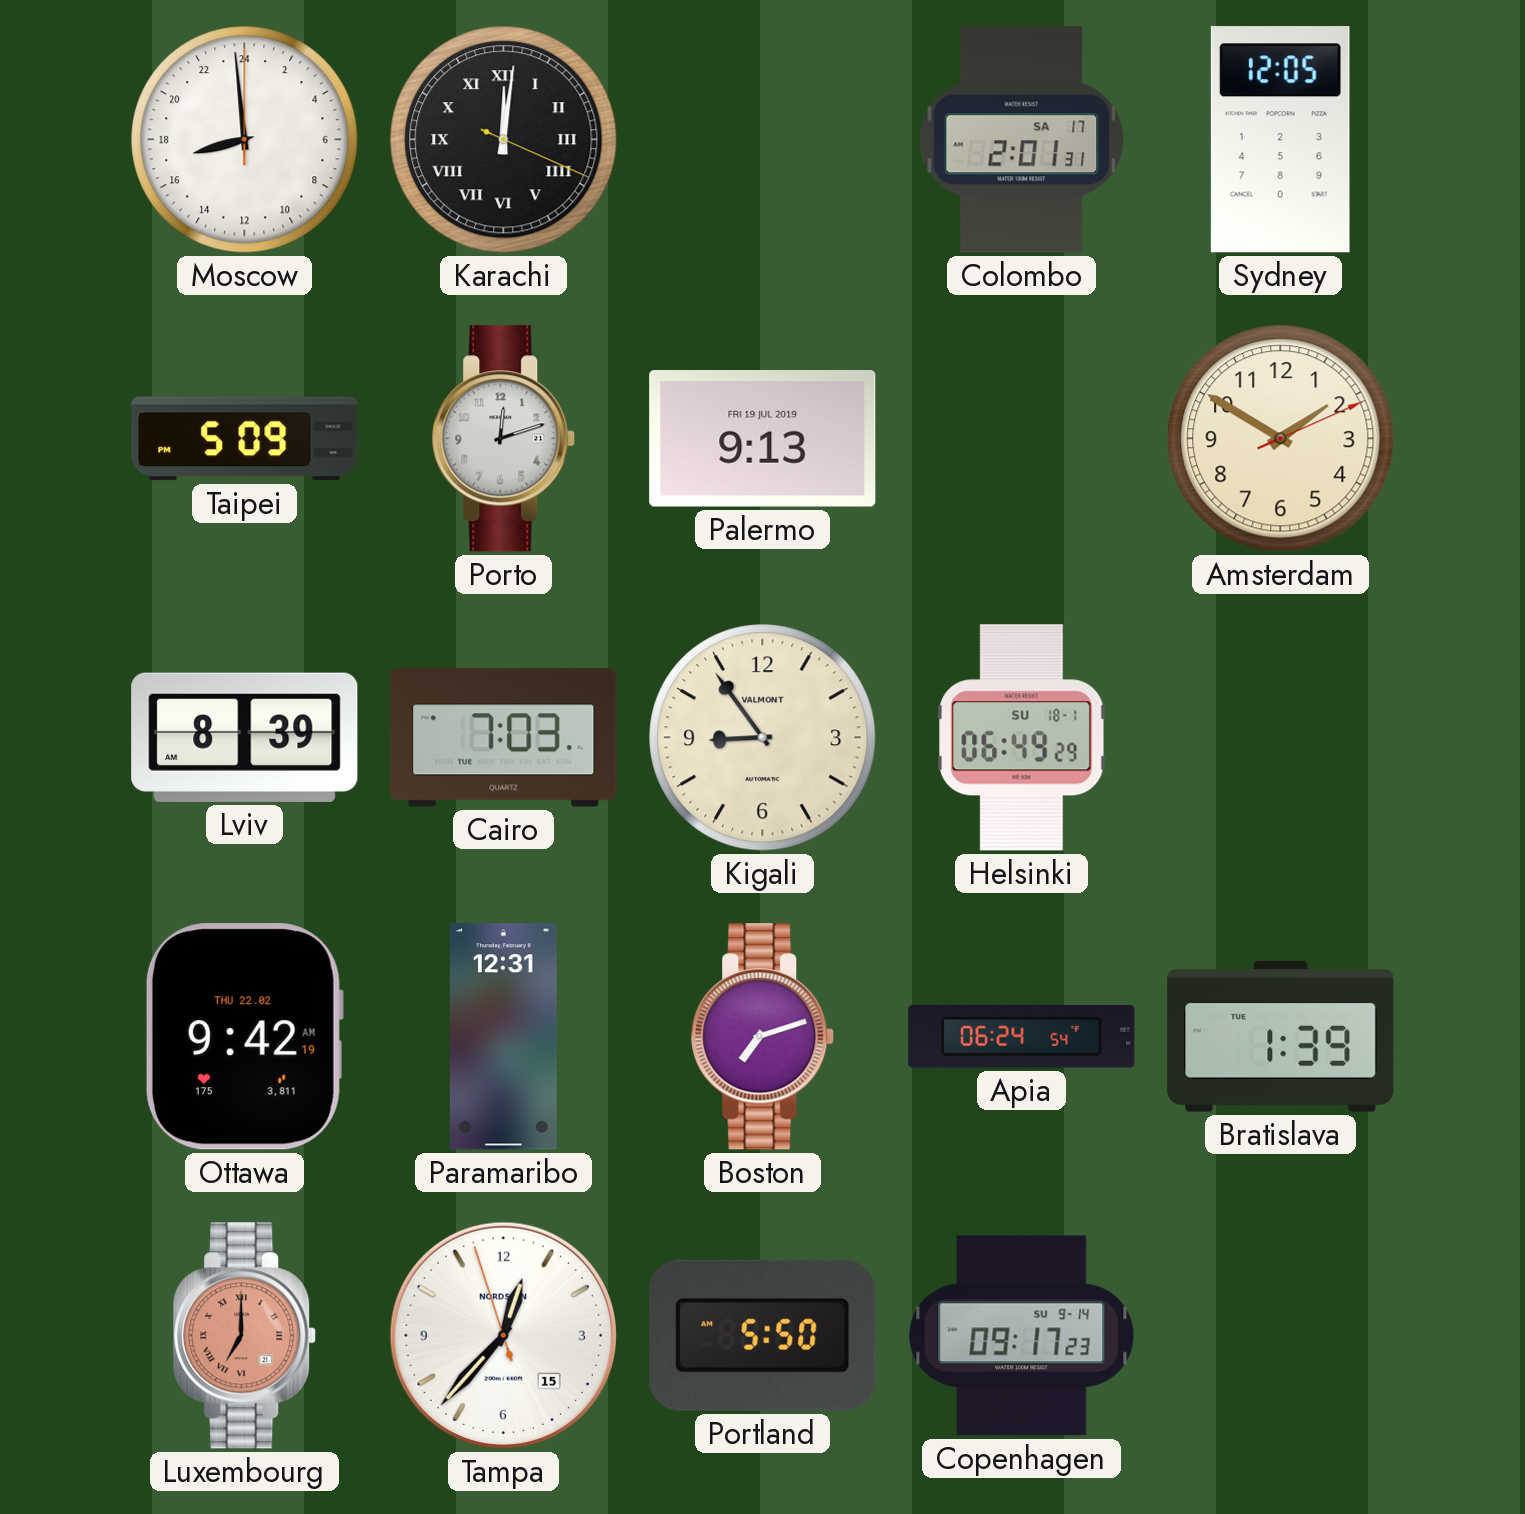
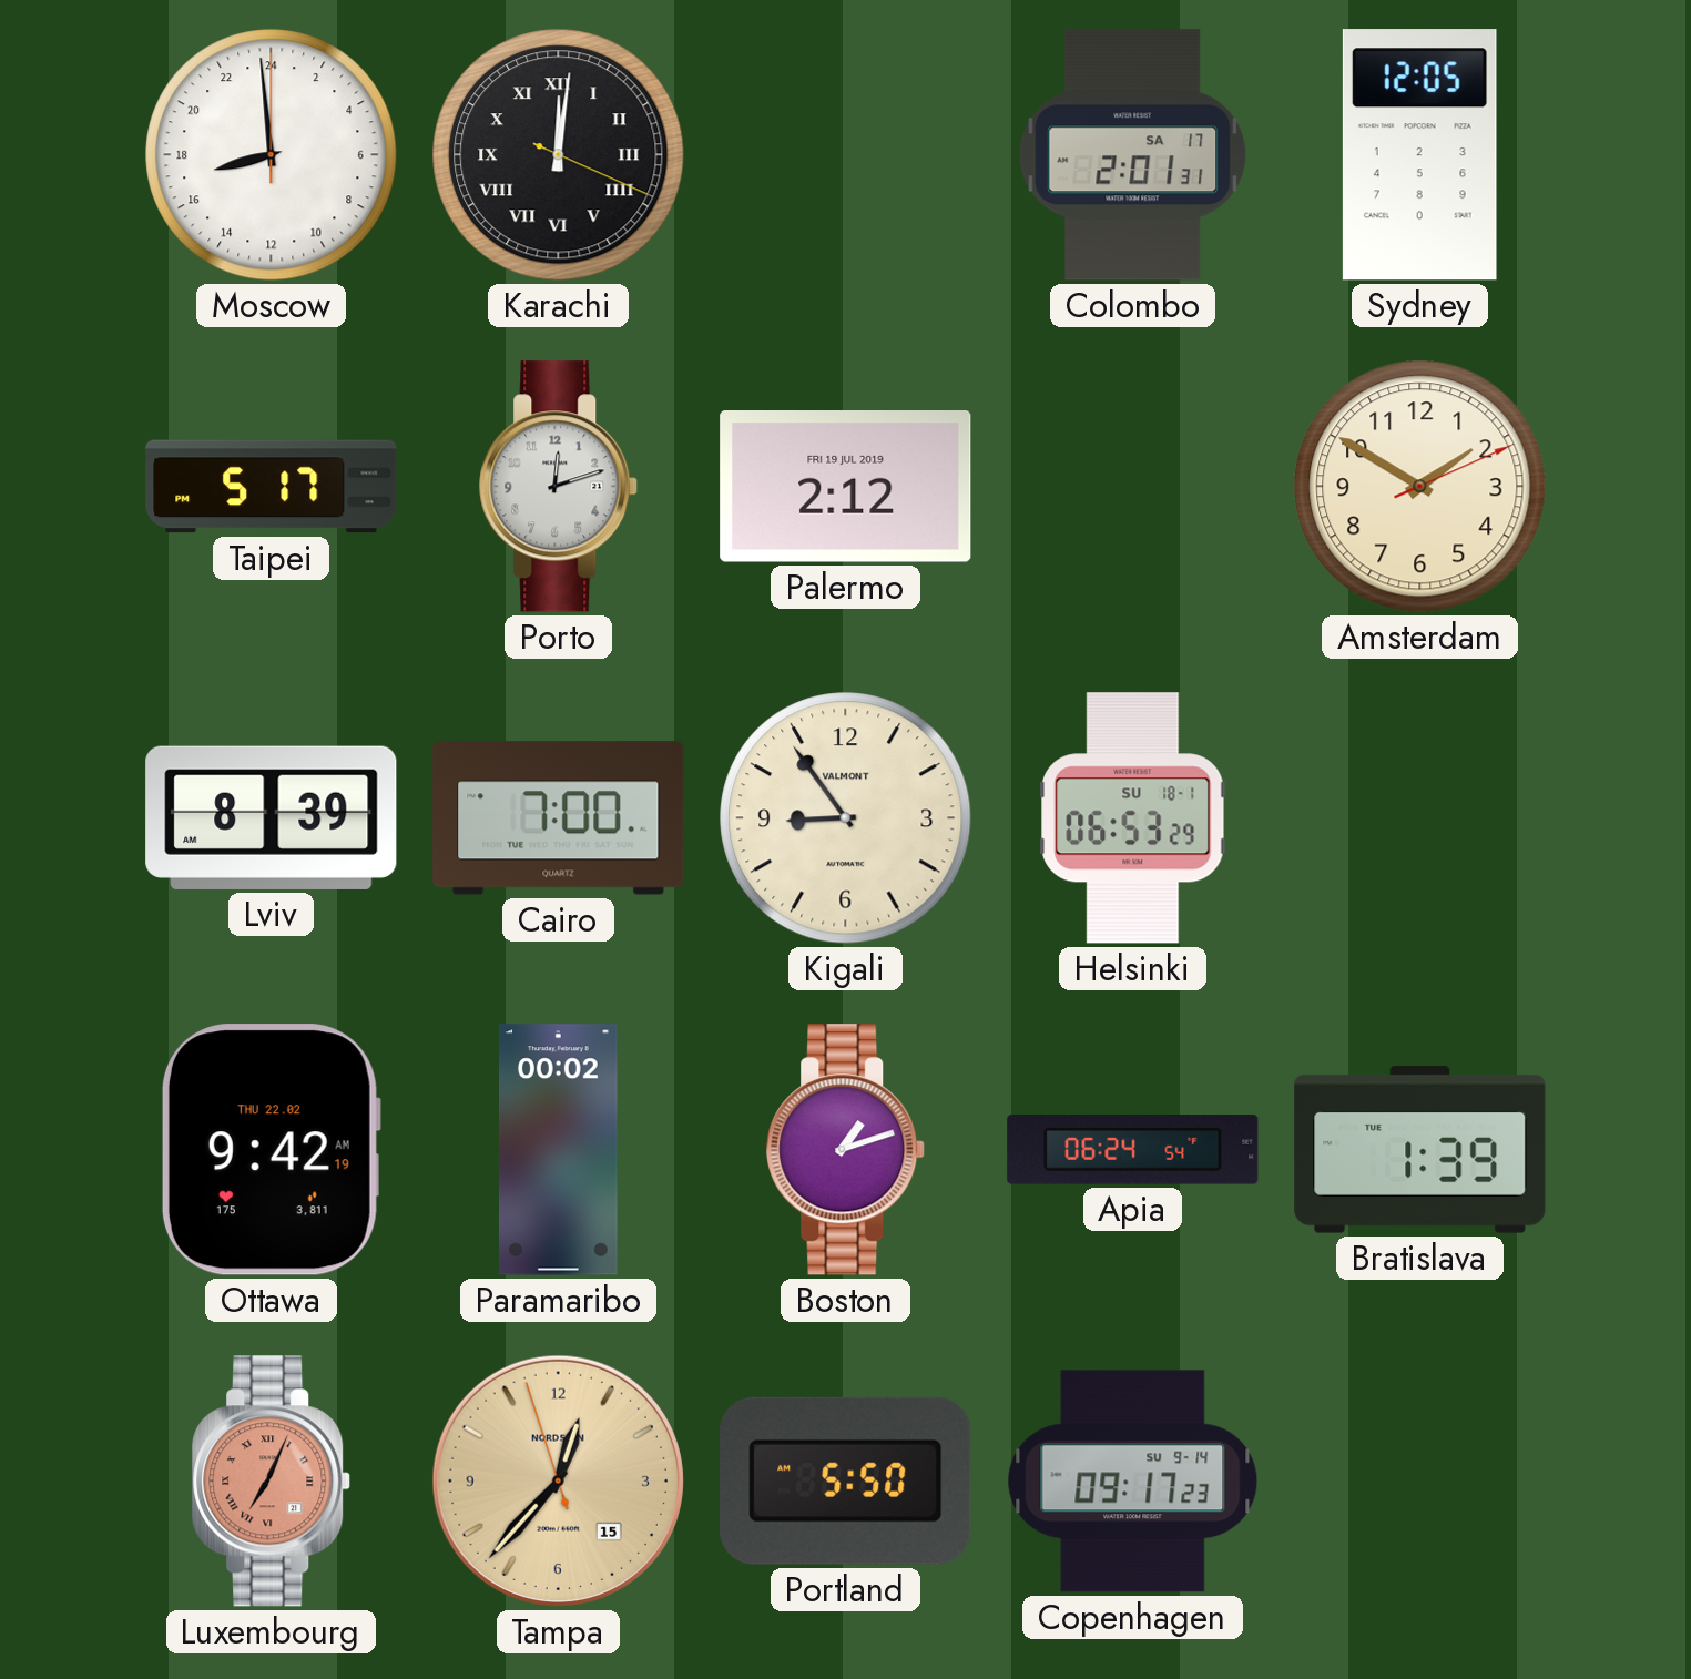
Taipei: 5:09 -> 5:17
Palermo: 9:13 -> 2:12
Cairo: 7:03 -> 7:00
Helsinki: 06:49 -> 06:53
Paramaribo: 12:31 -> 00:02
Boston: 7:12 -> 1:12
Luxembourg: 7:00 -> 7:04
Tampa dial: white -> champagne
